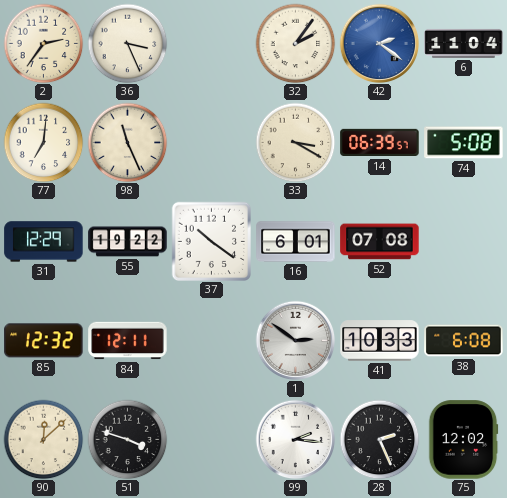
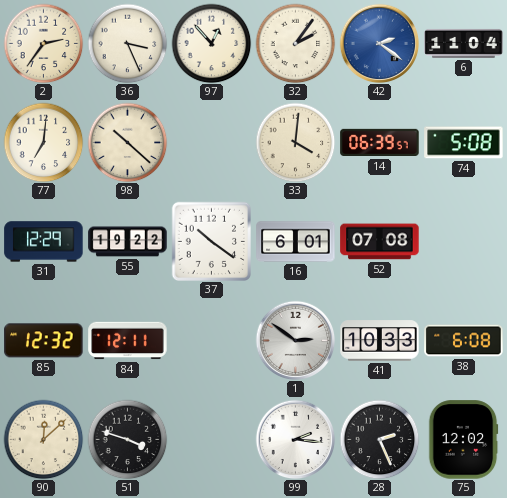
97: none -> 12:53
98: 11:26 -> 10:22
33: 3:20 -> 4:01
